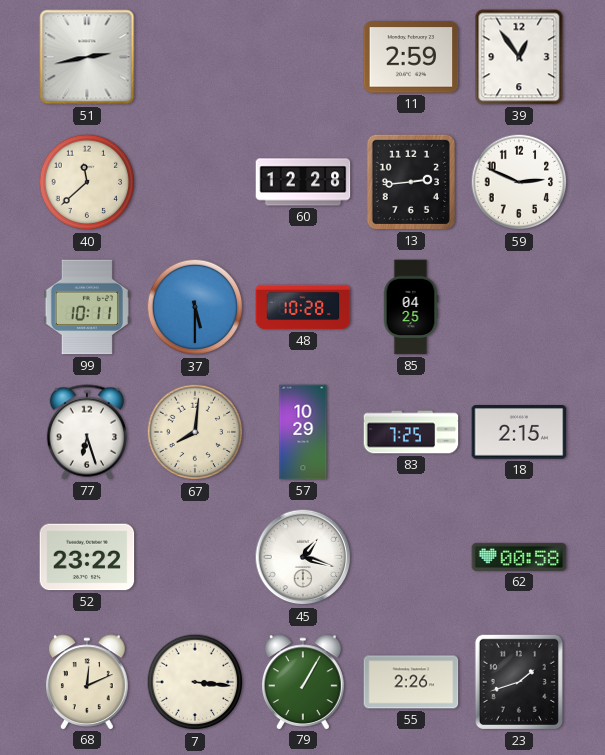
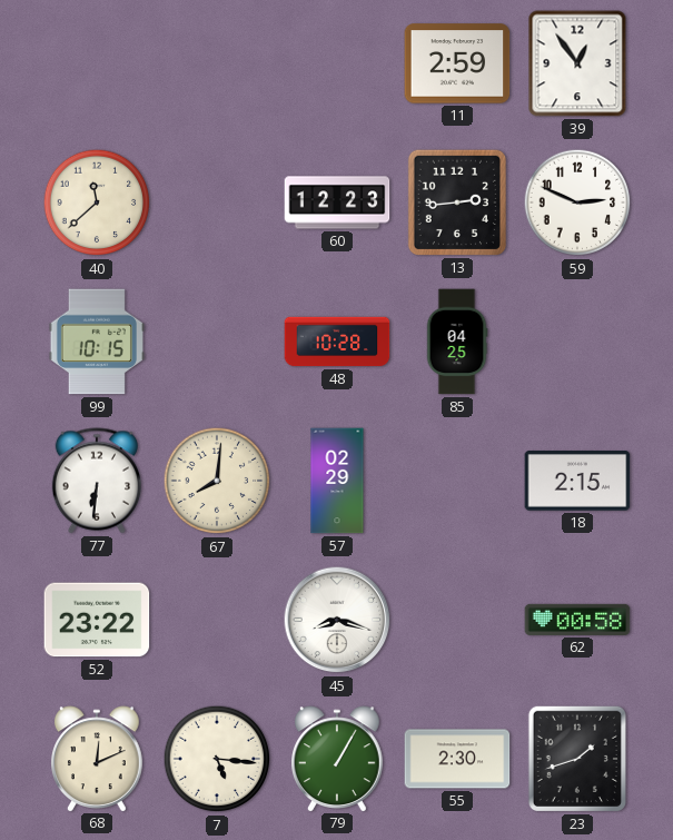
51: 2:43 -> none
60: 12:28 -> 12:23
99: 10:11 -> 10:15
37: 5:30 -> none
77: 6:27 -> 6:31
57: 10:29 -> 02:29
83: 7:25 -> none
45: 1:18 -> 8:18
7: 3:16 -> 5:16
55: 2:26 -> 2:30
